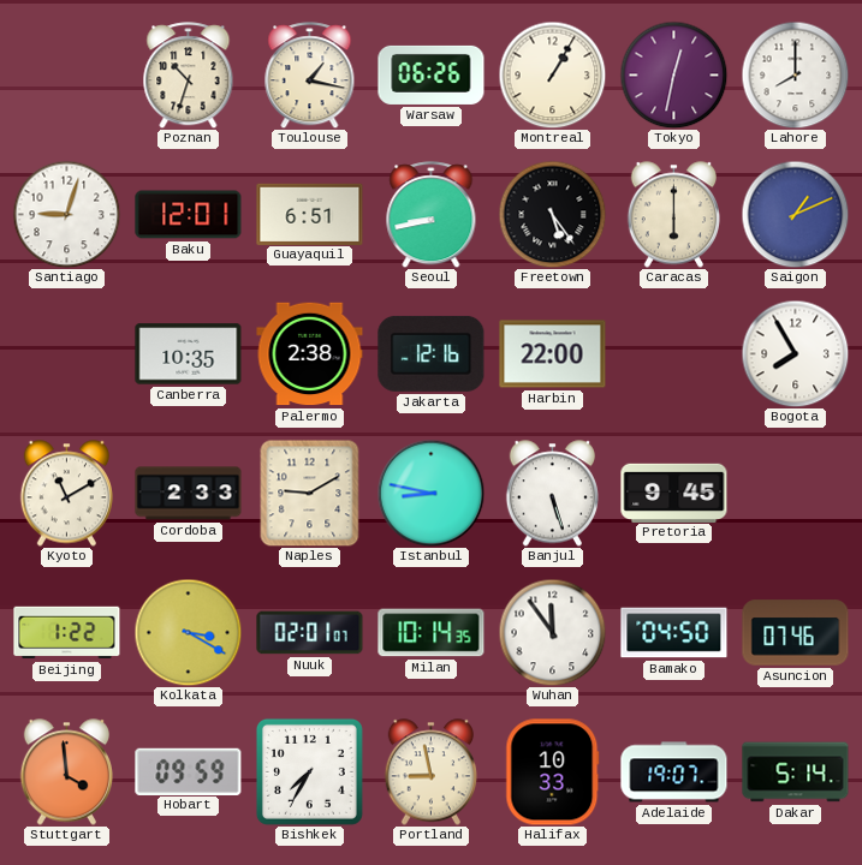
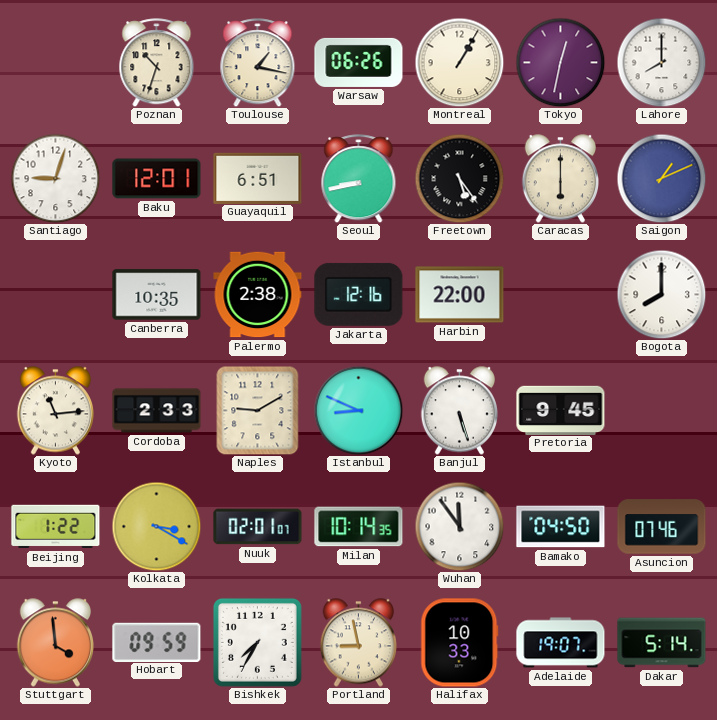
Bogota: 7:55 -> 8:00
Kyoto: 11:10 -> 11:14
Istanbul: 8:47 -> 8:49
